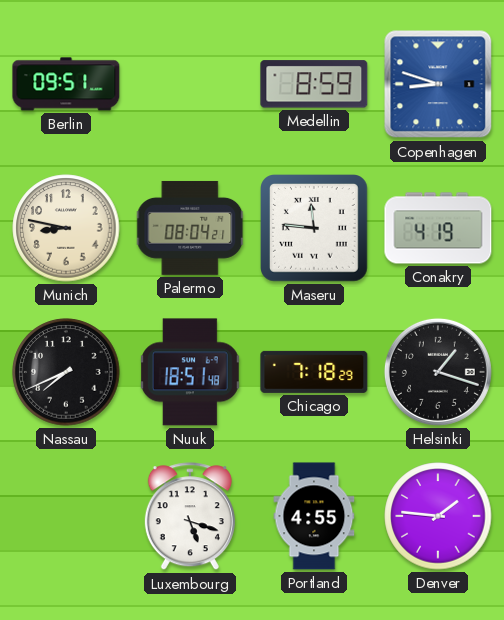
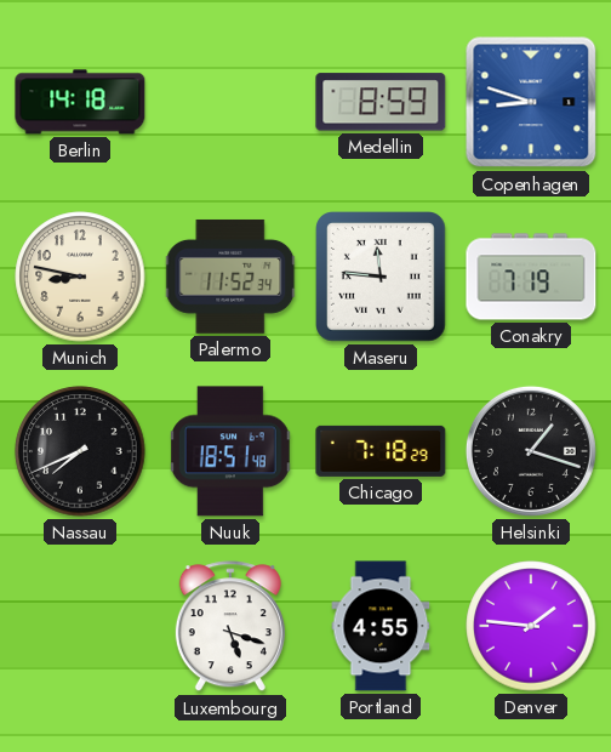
Berlin: 09:51 -> 14:18
Palermo: 08:04 -> 11:52
Conakry: 4:19 -> 7:19
